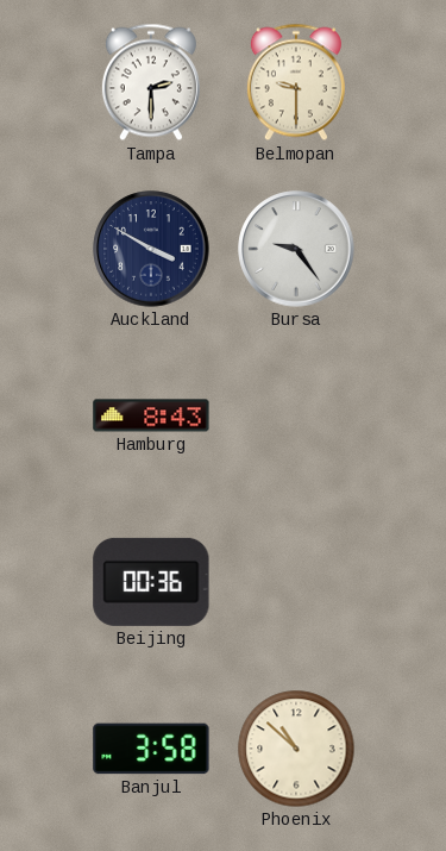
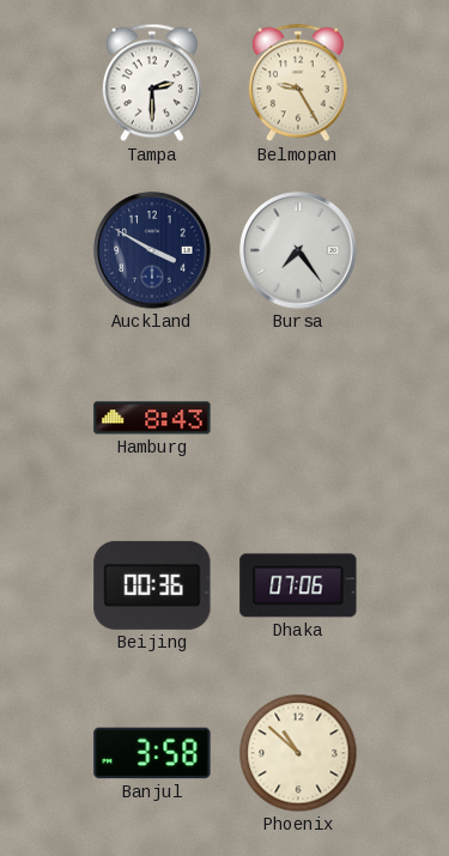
Belmopan: 9:30 -> 9:25
Bursa: 9:24 -> 7:24
Dhaka: none -> 07:06
